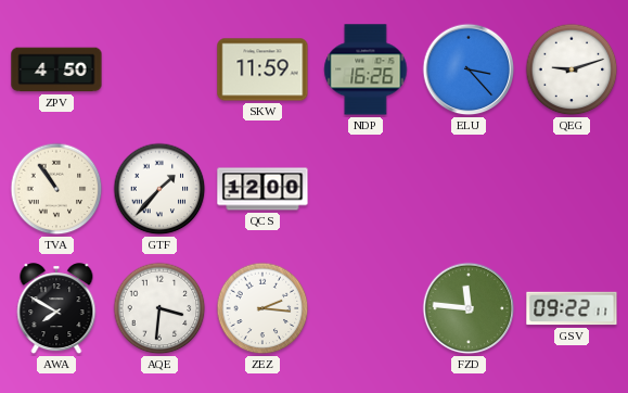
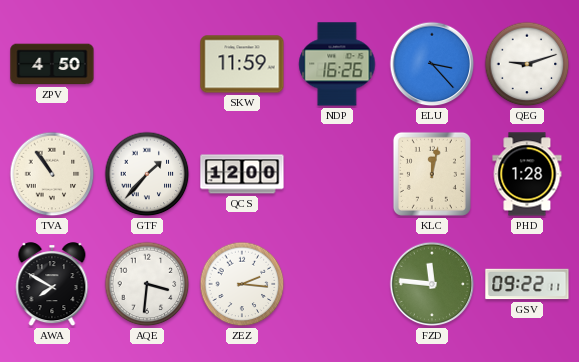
KLC: none -> 12:02
PHD: none -> 1:28
